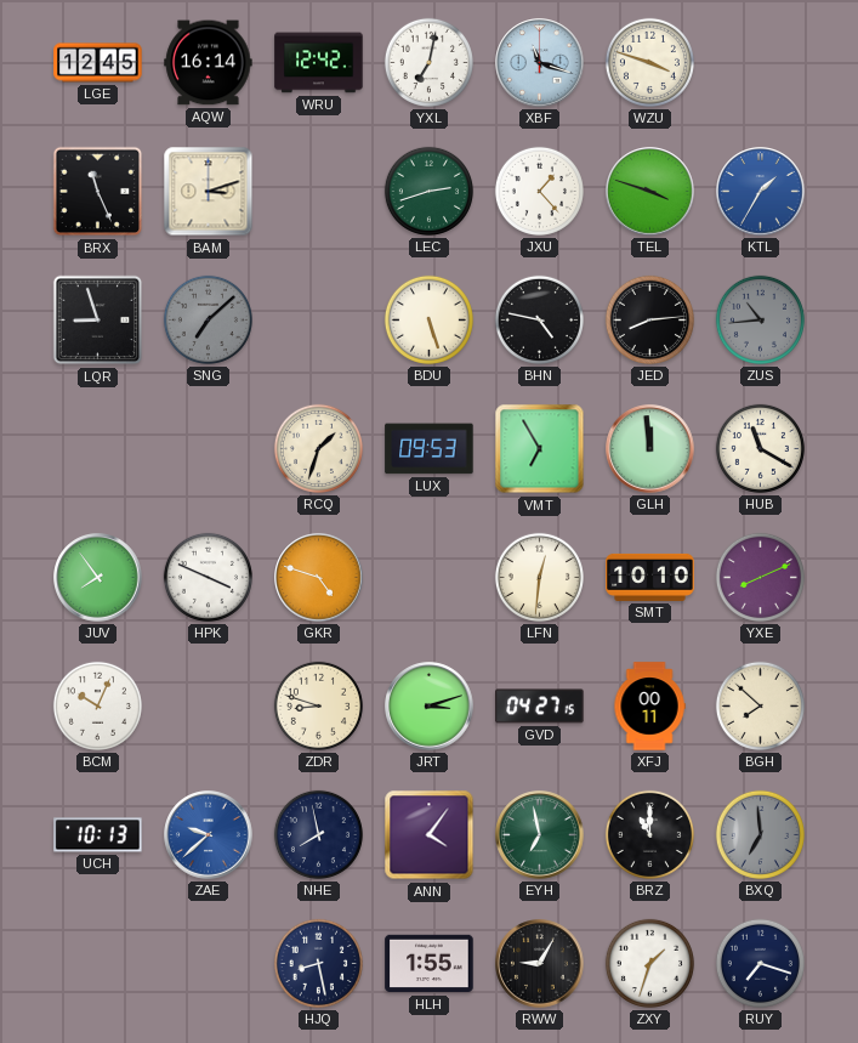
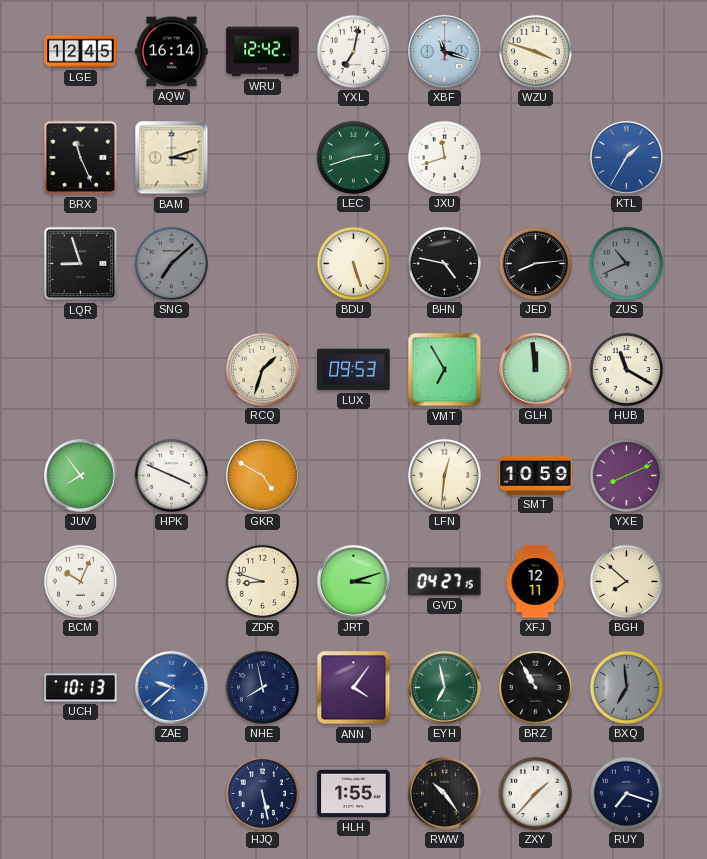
JXU: 1:23 -> 11:42
TEL: 3:48 -> none
ZUS: 10:44 -> 10:41
GKR: 4:48 -> 4:50
SMT: 10:10 -> 10:59
XFJ: 00:11 -> 12:11
BRZ: 11:00 -> 10:55
HJQ: 8:28 -> 5:28
RWW: 9:05 -> 10:24
ZXY: 1:33 -> 1:37
